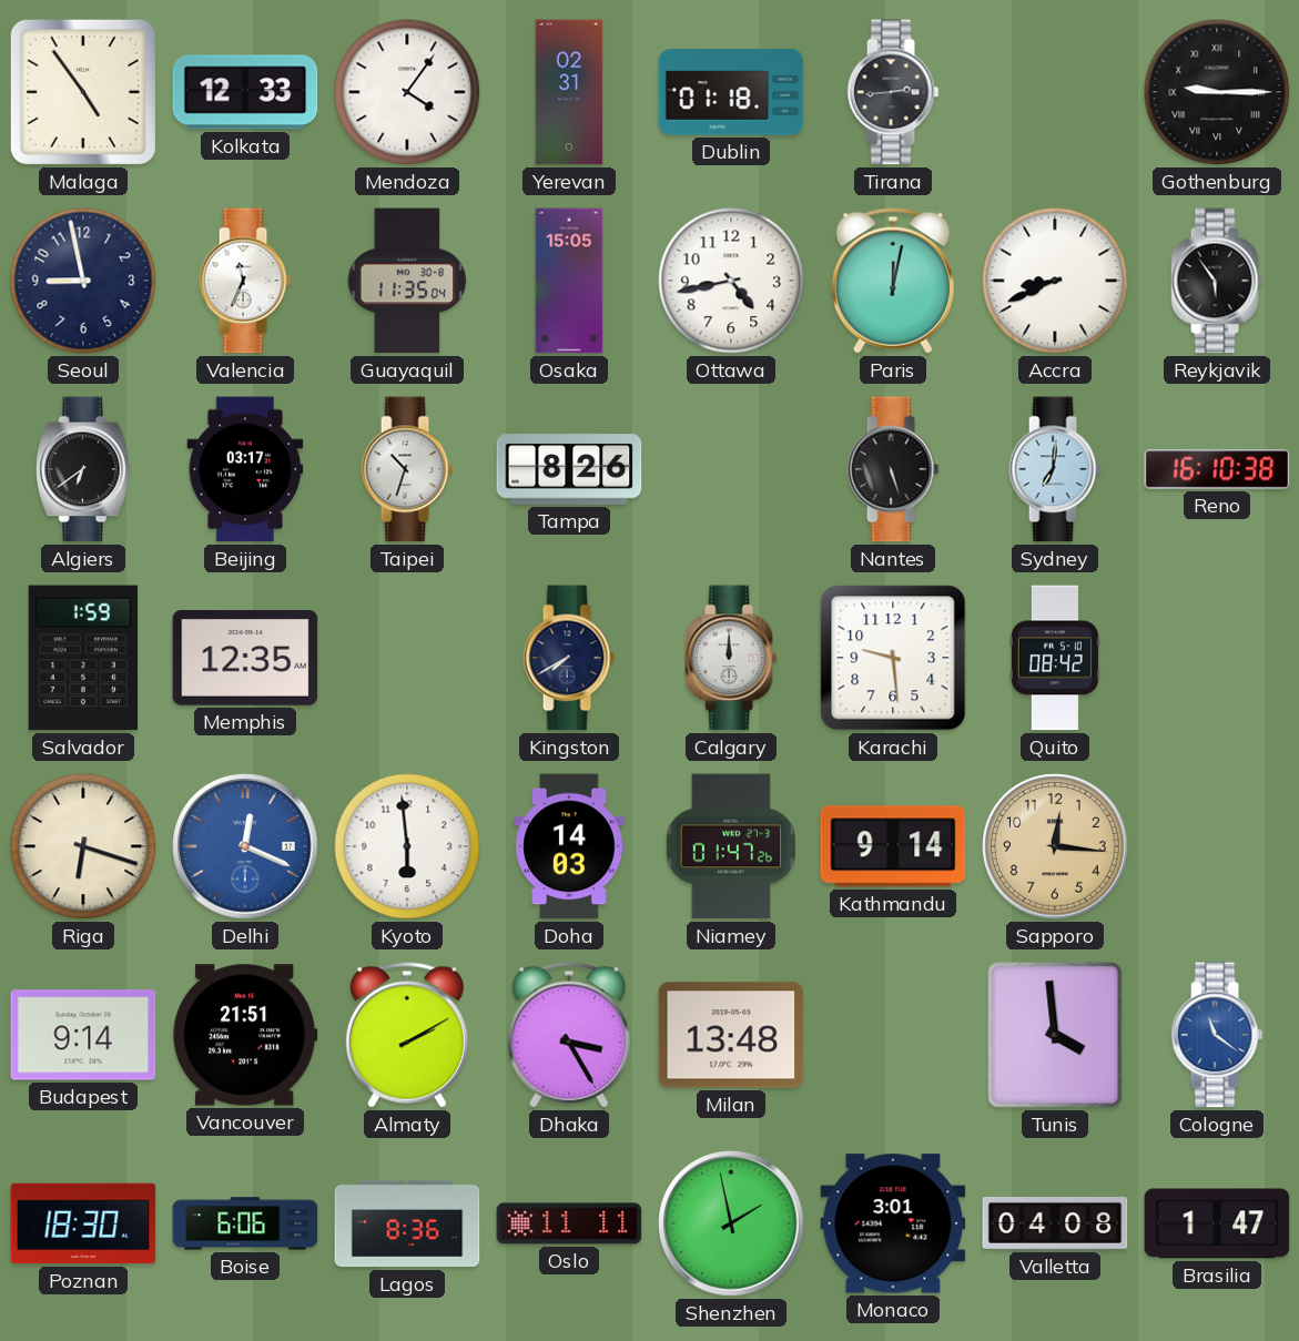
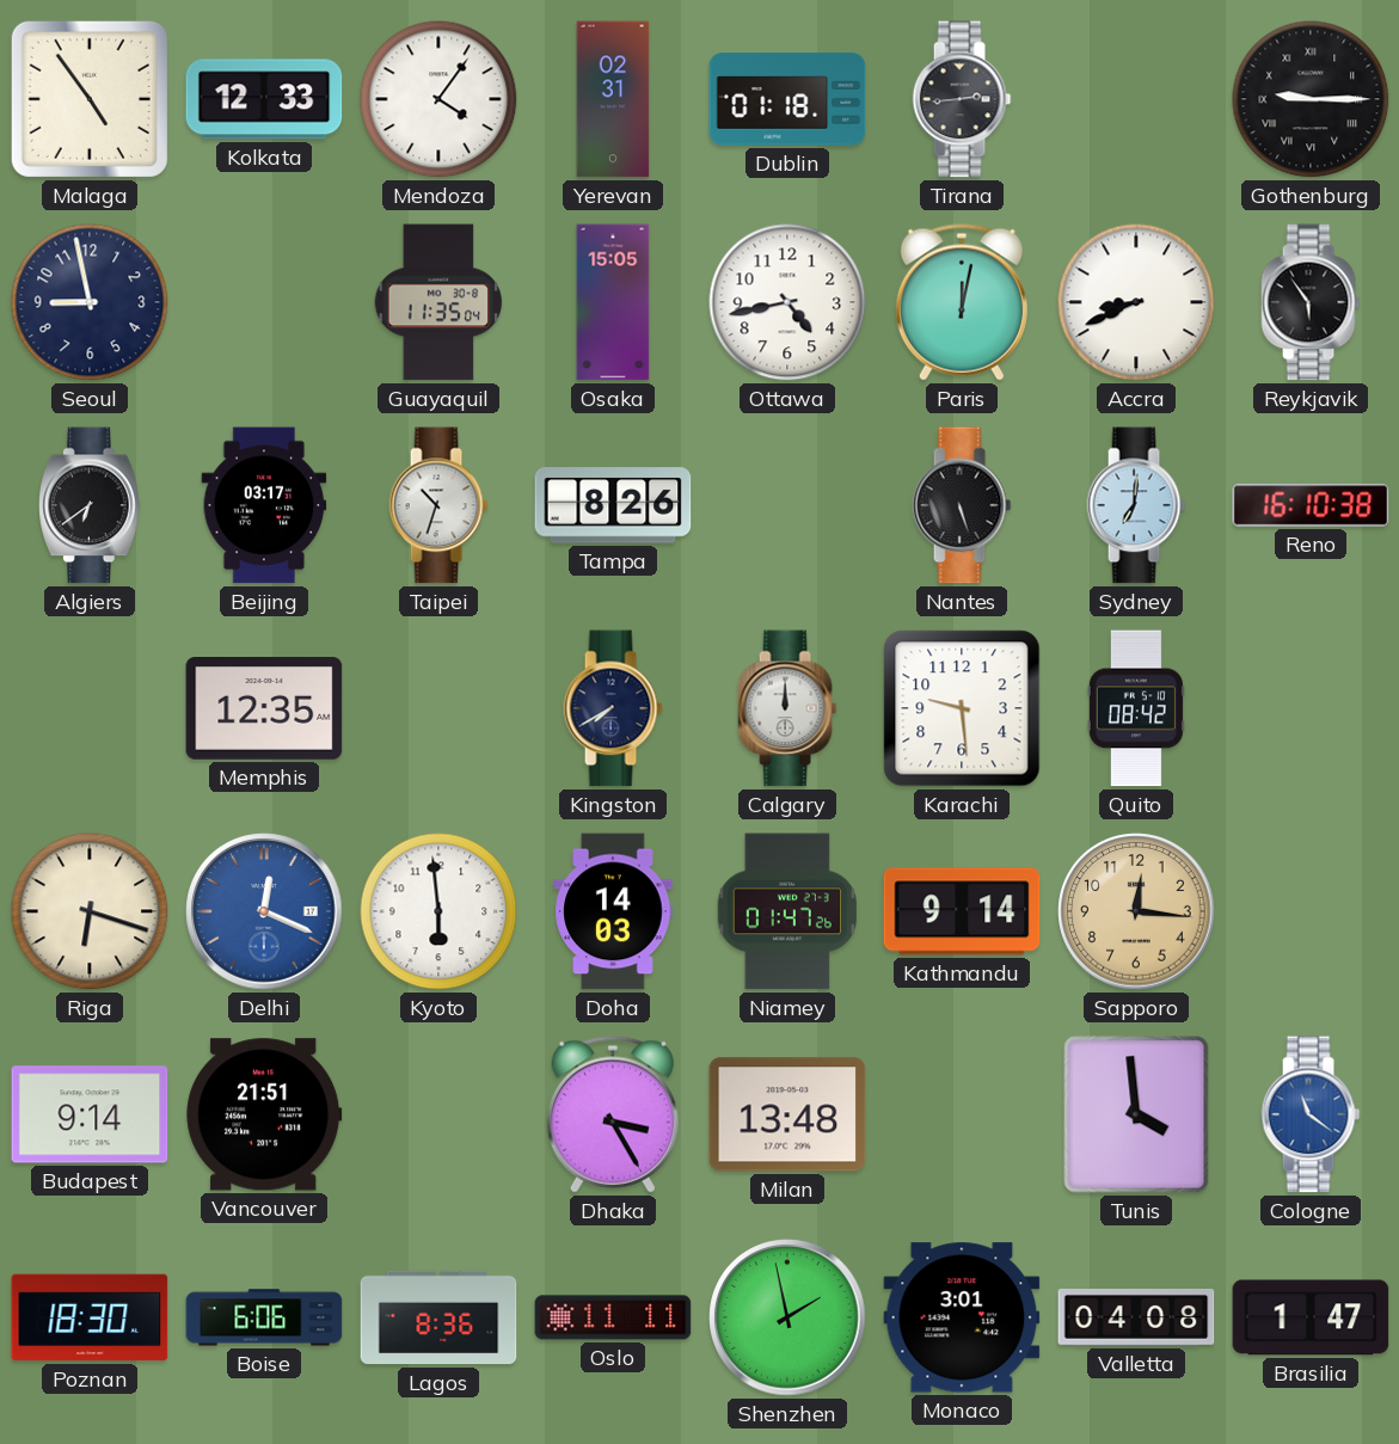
Valencia: 11:34 -> none
Salvador: 1:59 -> none
Almaty: 2:10 -> none
